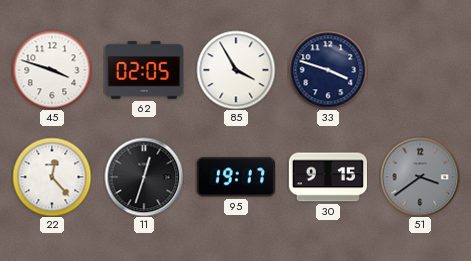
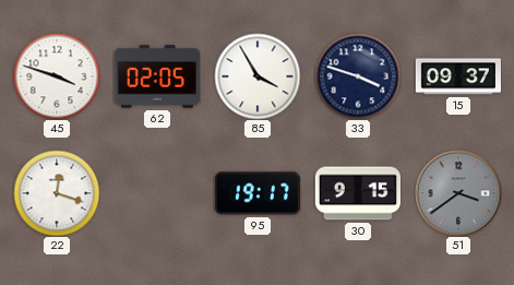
15: none -> 09:37
22: 12:23 -> 12:18
11: 12:33 -> none
